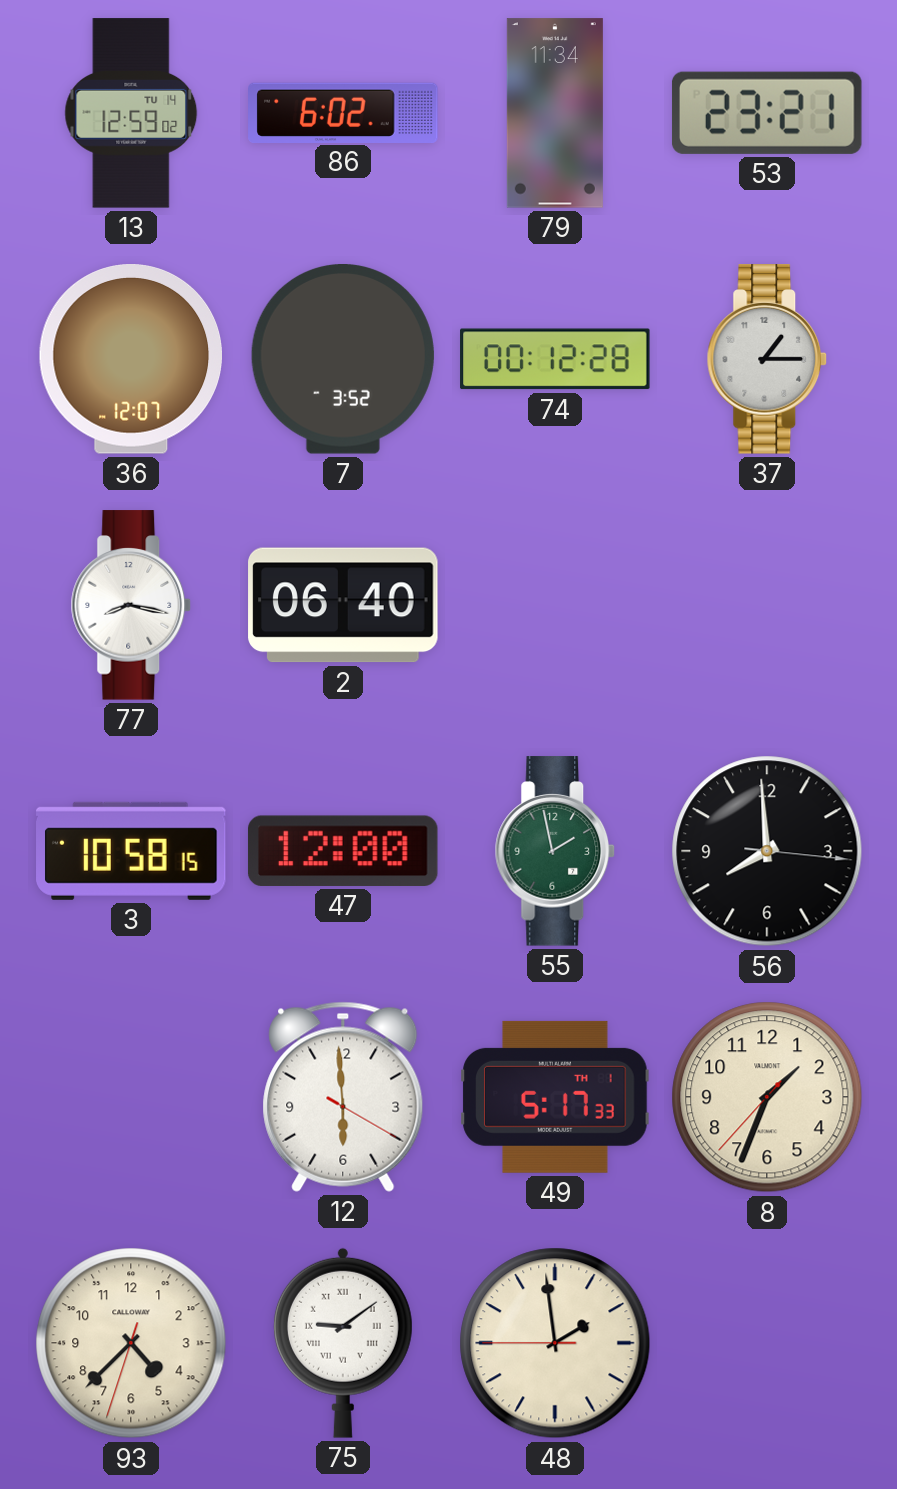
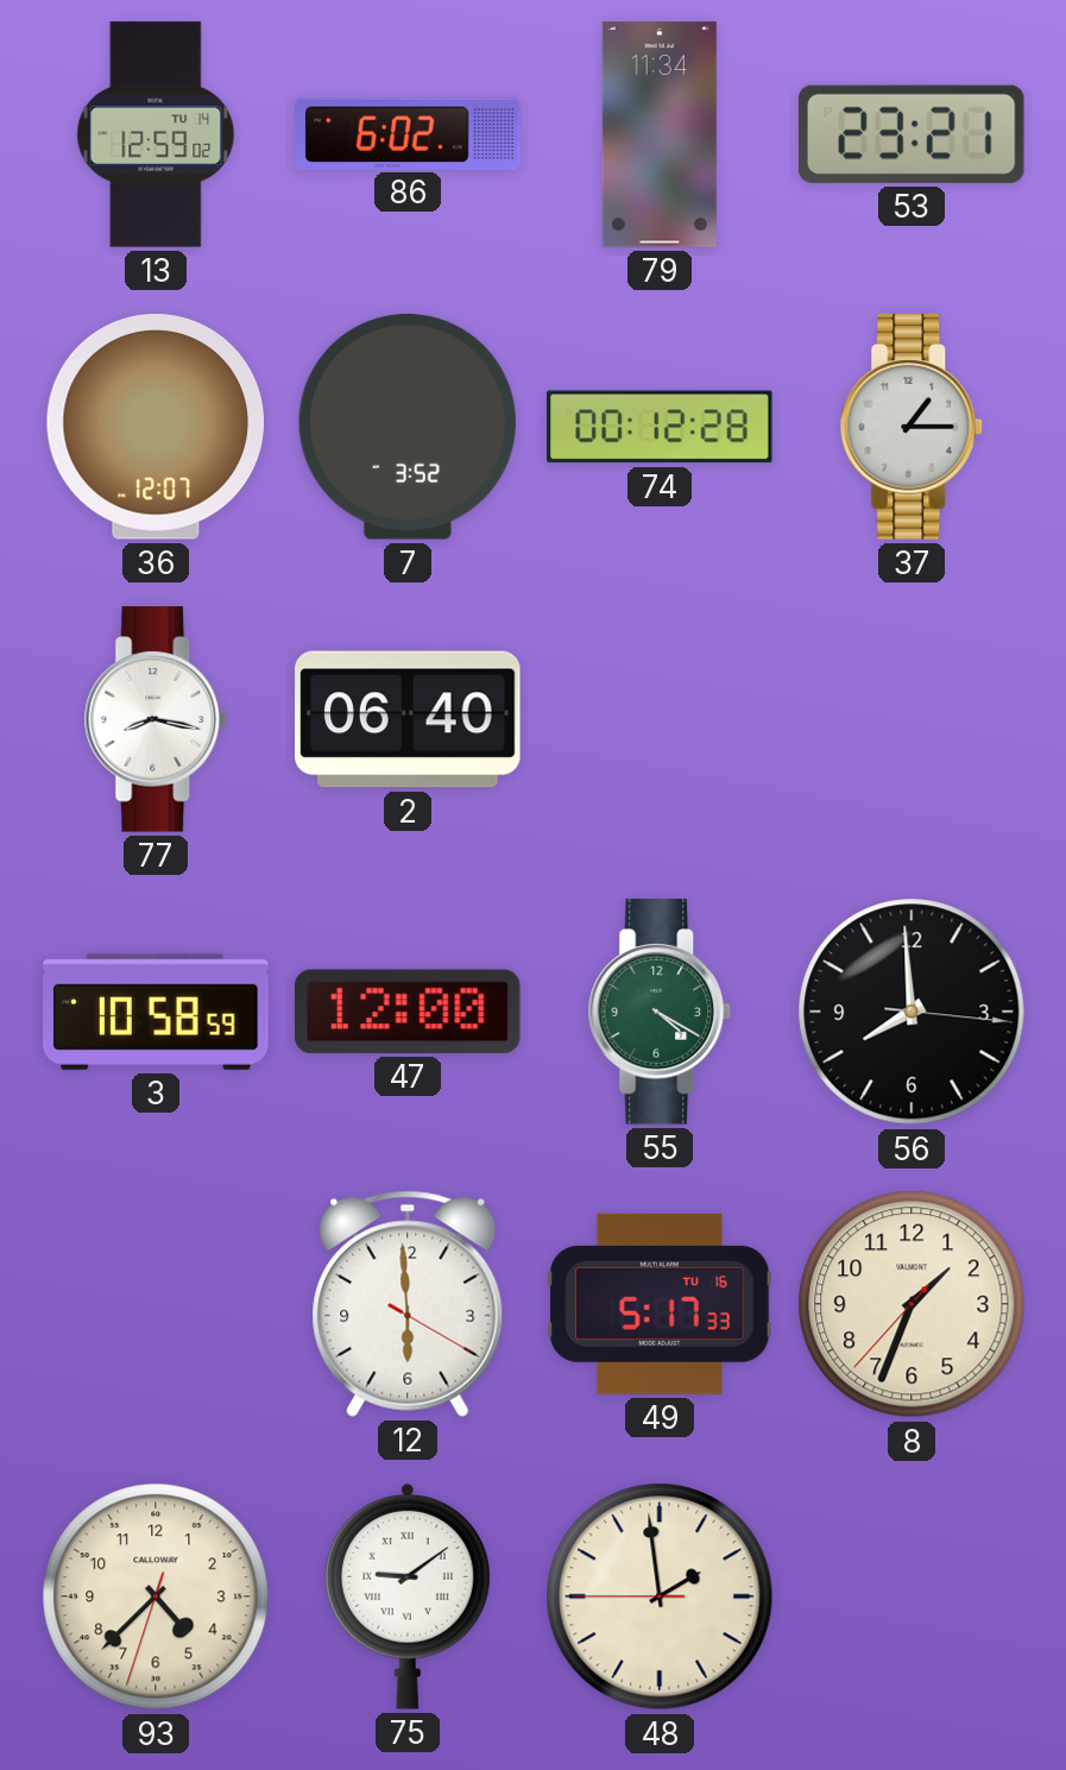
3: 10:58:15 -> 10:58:59
55: 1:58 -> 4:20
49 date: TH 1 -> TU 16
